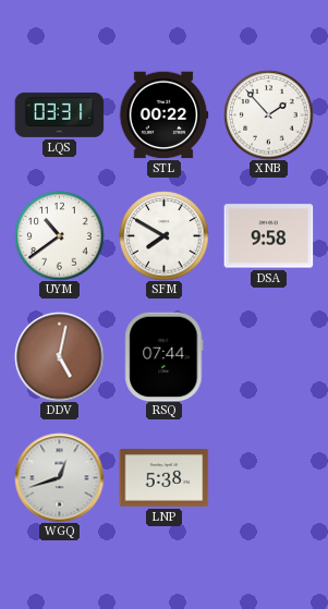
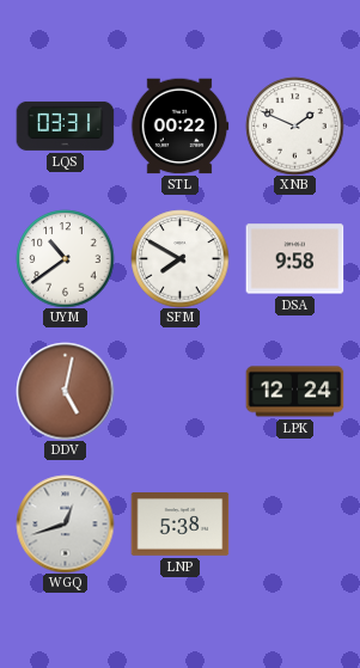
XNB: 1:53 -> 1:49
RSQ: 07:44 -> none
LPK: none -> 12:24
